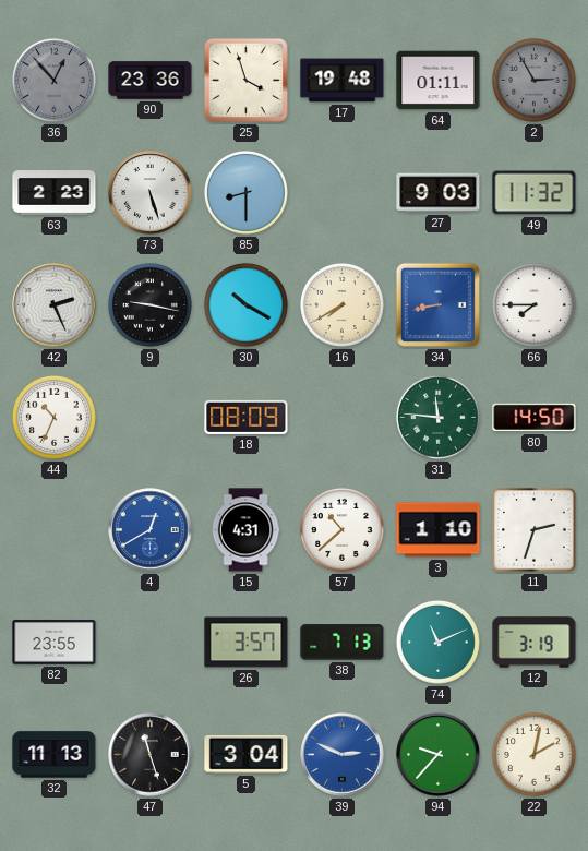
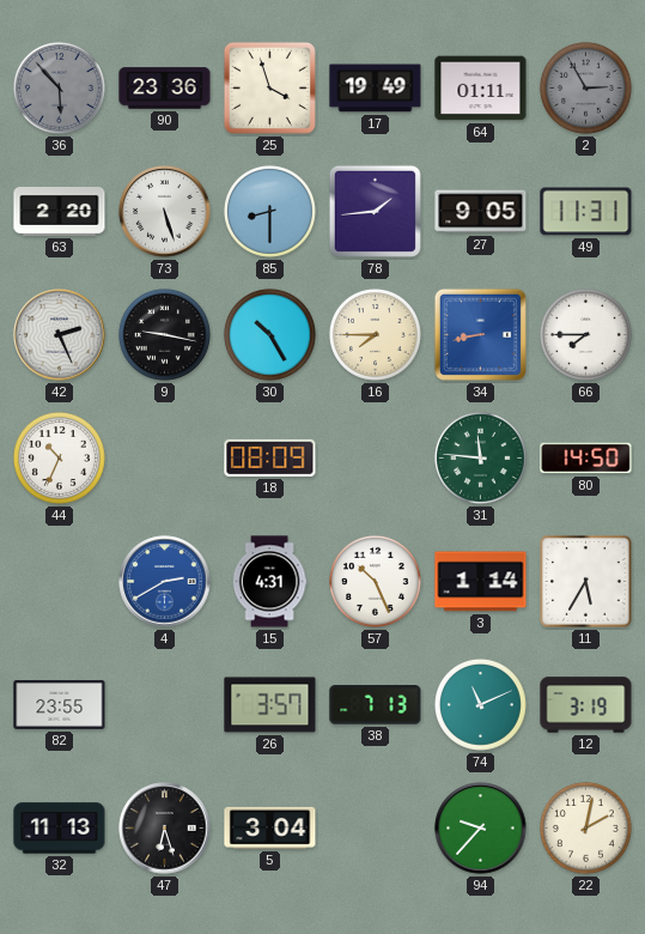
36: 12:53 -> 5:53
17: 19:48 -> 19:49
63: 2:23 -> 2:20
78: none -> 1:44
27: 9:03 -> 9:05
49: 11:32 -> 11:31
30: 10:20 -> 10:25
16: 7:40 -> 7:45
4: 12:40 -> 2:40
57: 10:38 -> 10:26
3: 1:10 -> 1:14
11: 2:33 -> 5:35
47: 11:27 -> 6:27
39: 2:49 -> none
